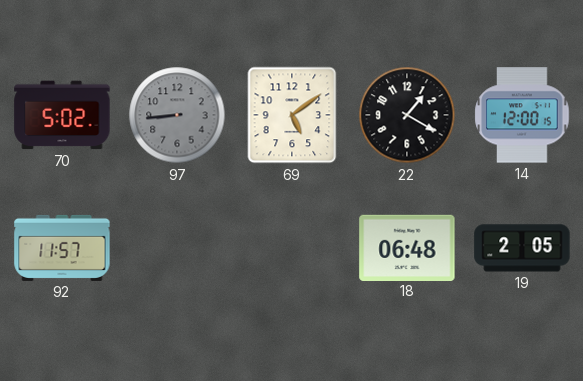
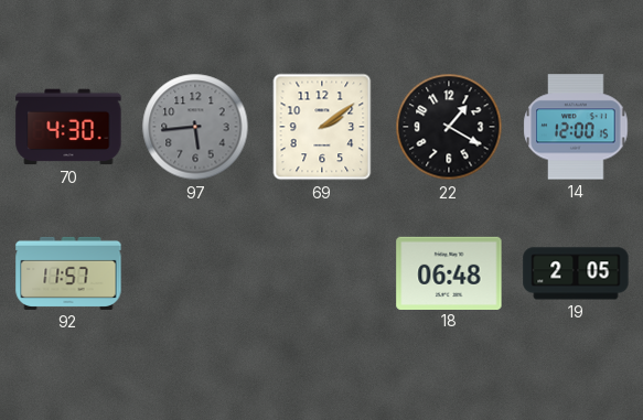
70: 5:02 -> 4:30
97: 8:44 -> 5:44
69: 5:09 -> 2:09
